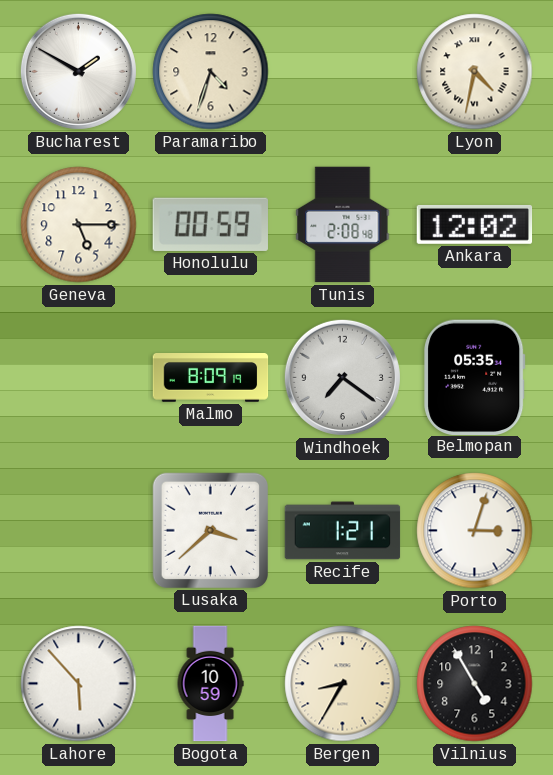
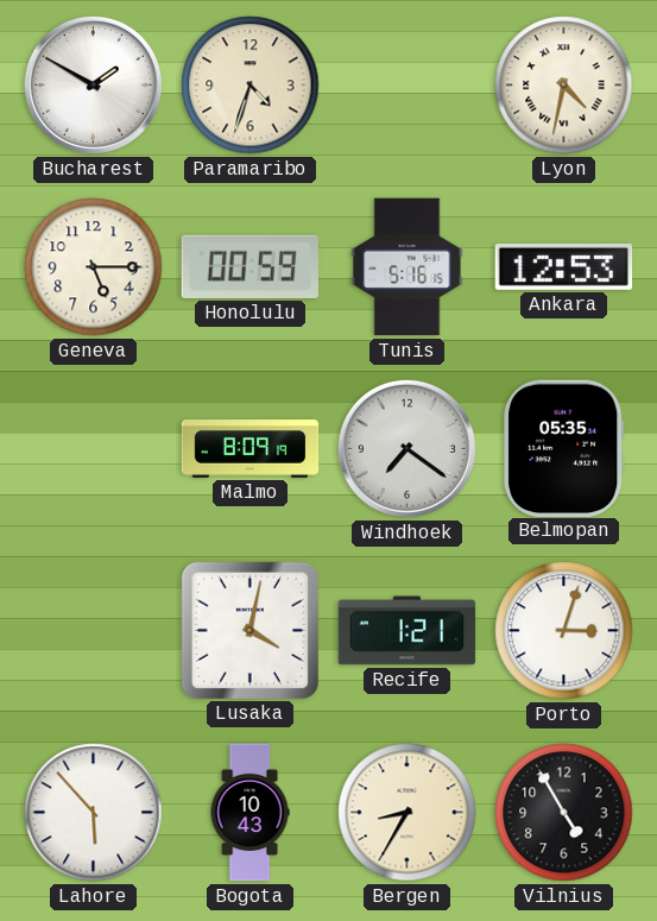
Tunis: 2:08 -> 5:16
Ankara: 12:02 -> 12:53
Lusaka: 3:38 -> 4:02
Bogota: 10:59 -> 10:43
